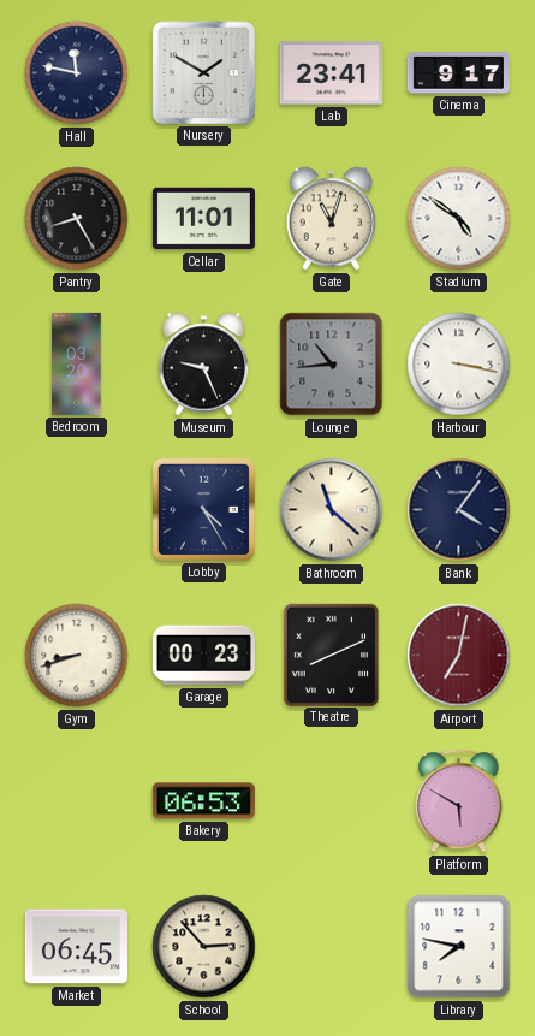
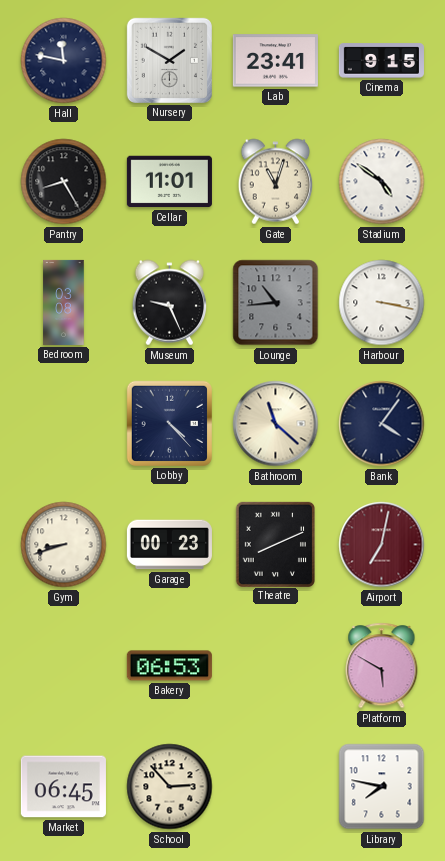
Cinema: 9:17 -> 9:15
Bedroom: 03:20 -> 03:08
Lobby: 4:25 -> 4:23
